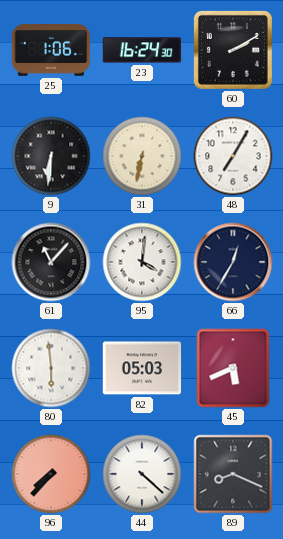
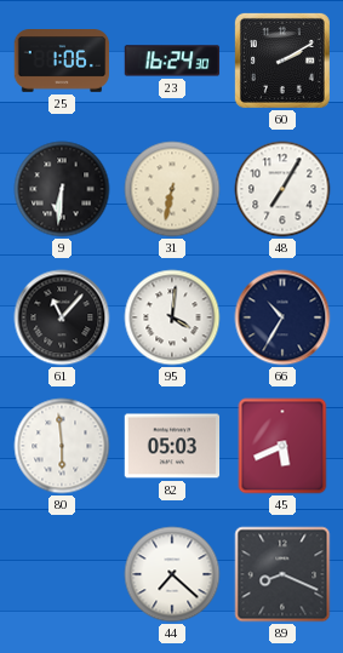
66: 12:35 -> 10:35
96: 7:37 -> none
44: 4:22 -> 7:22
